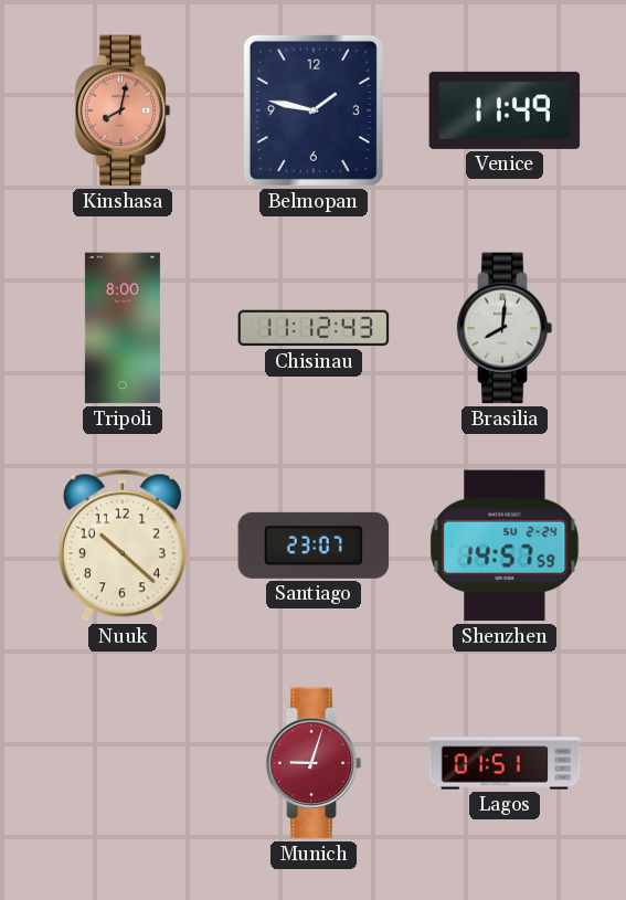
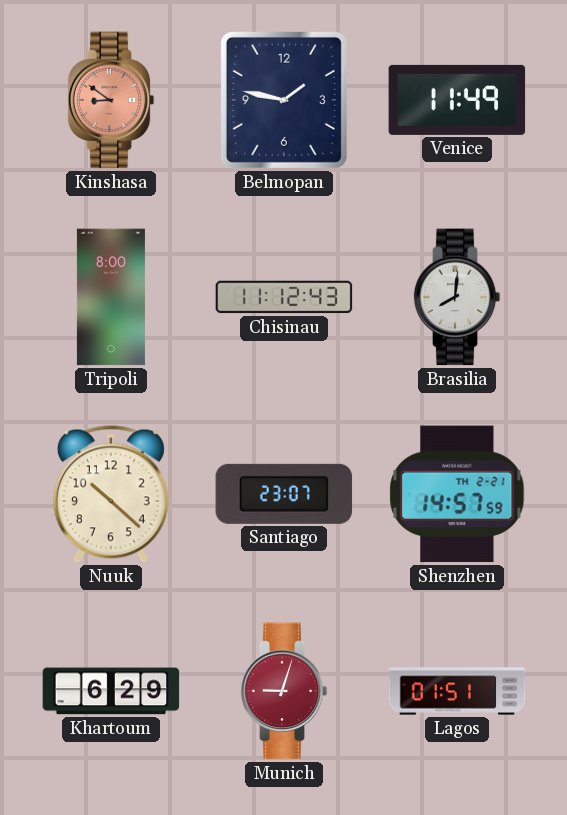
Kinshasa: 8:02 -> 8:51
Shenzhen date: SU 2-24 -> TH 2-21
Khartoum: none -> 6:29
